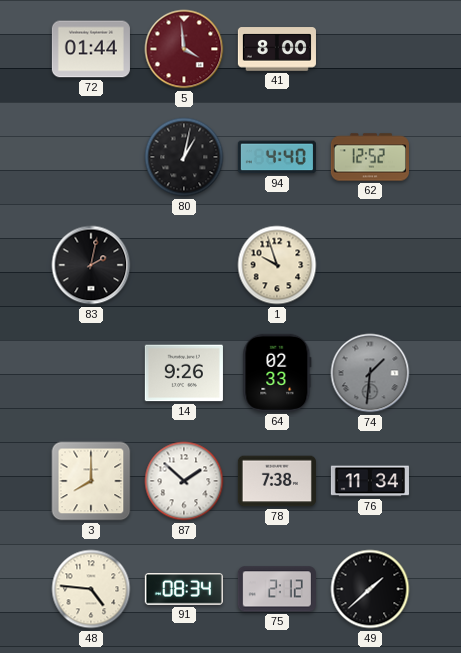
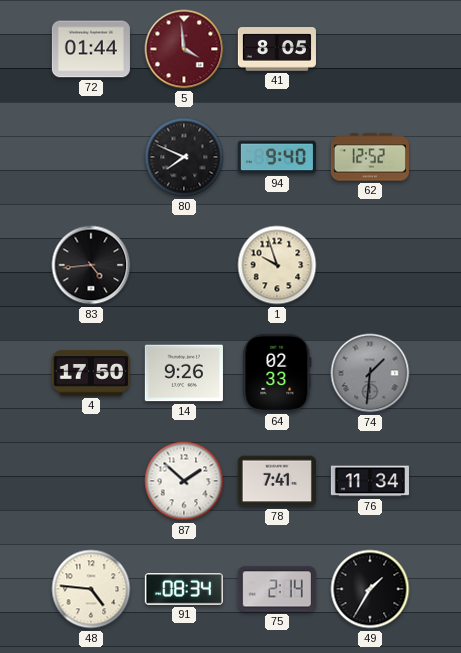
41: 8:00 -> 8:05
80: 1:02 -> 7:49
94: 4:40 -> 9:40
83: 2:02 -> 4:44
4: none -> 17:50
3: 8:00 -> none
78: 7:38 -> 7:41
75: 2:12 -> 2:14
49: 1:38 -> 1:35
